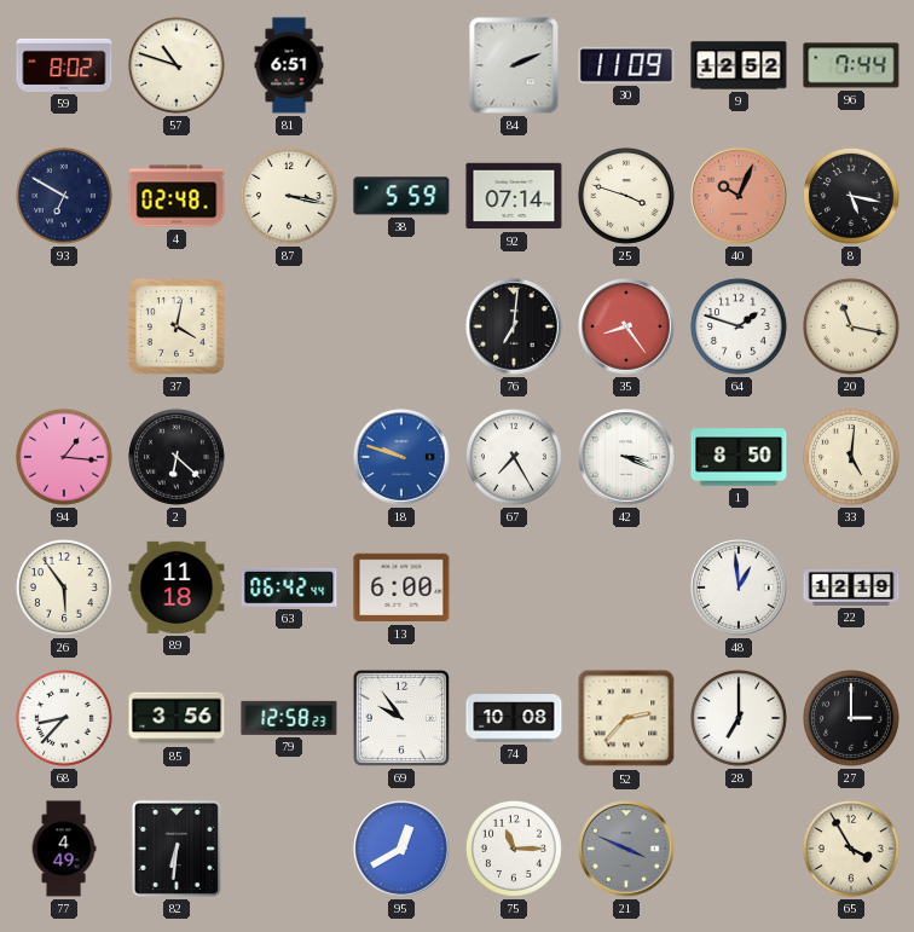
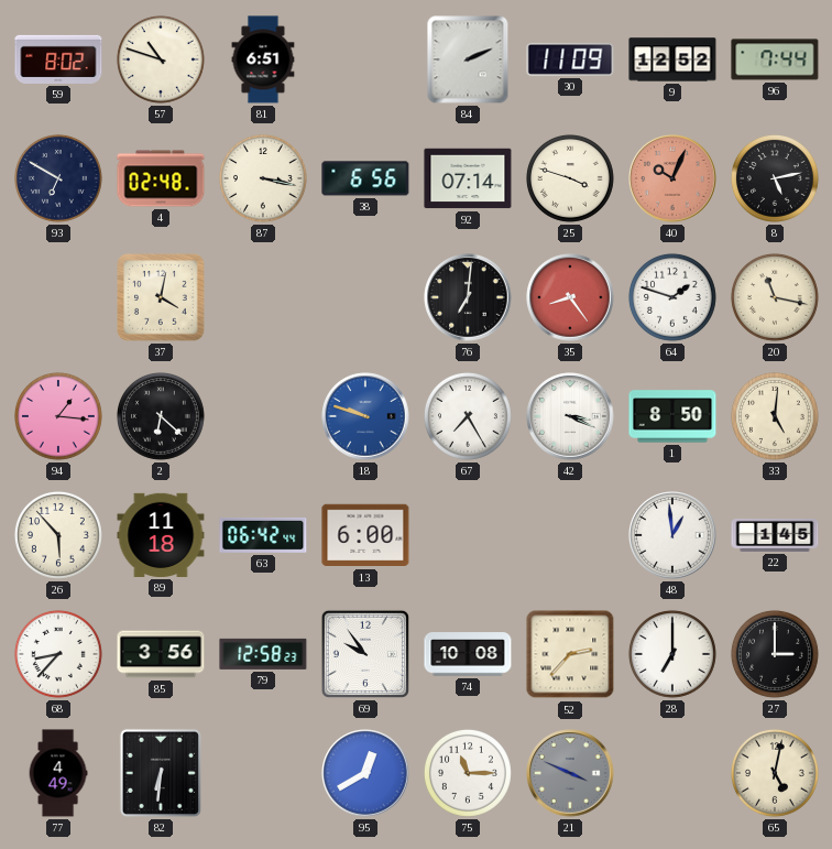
38: 5:59 -> 6:56
8: 5:17 -> 5:13
26: 5:54 -> 5:53
22: 12:19 -> 1:45
65: 3:55 -> 5:02
